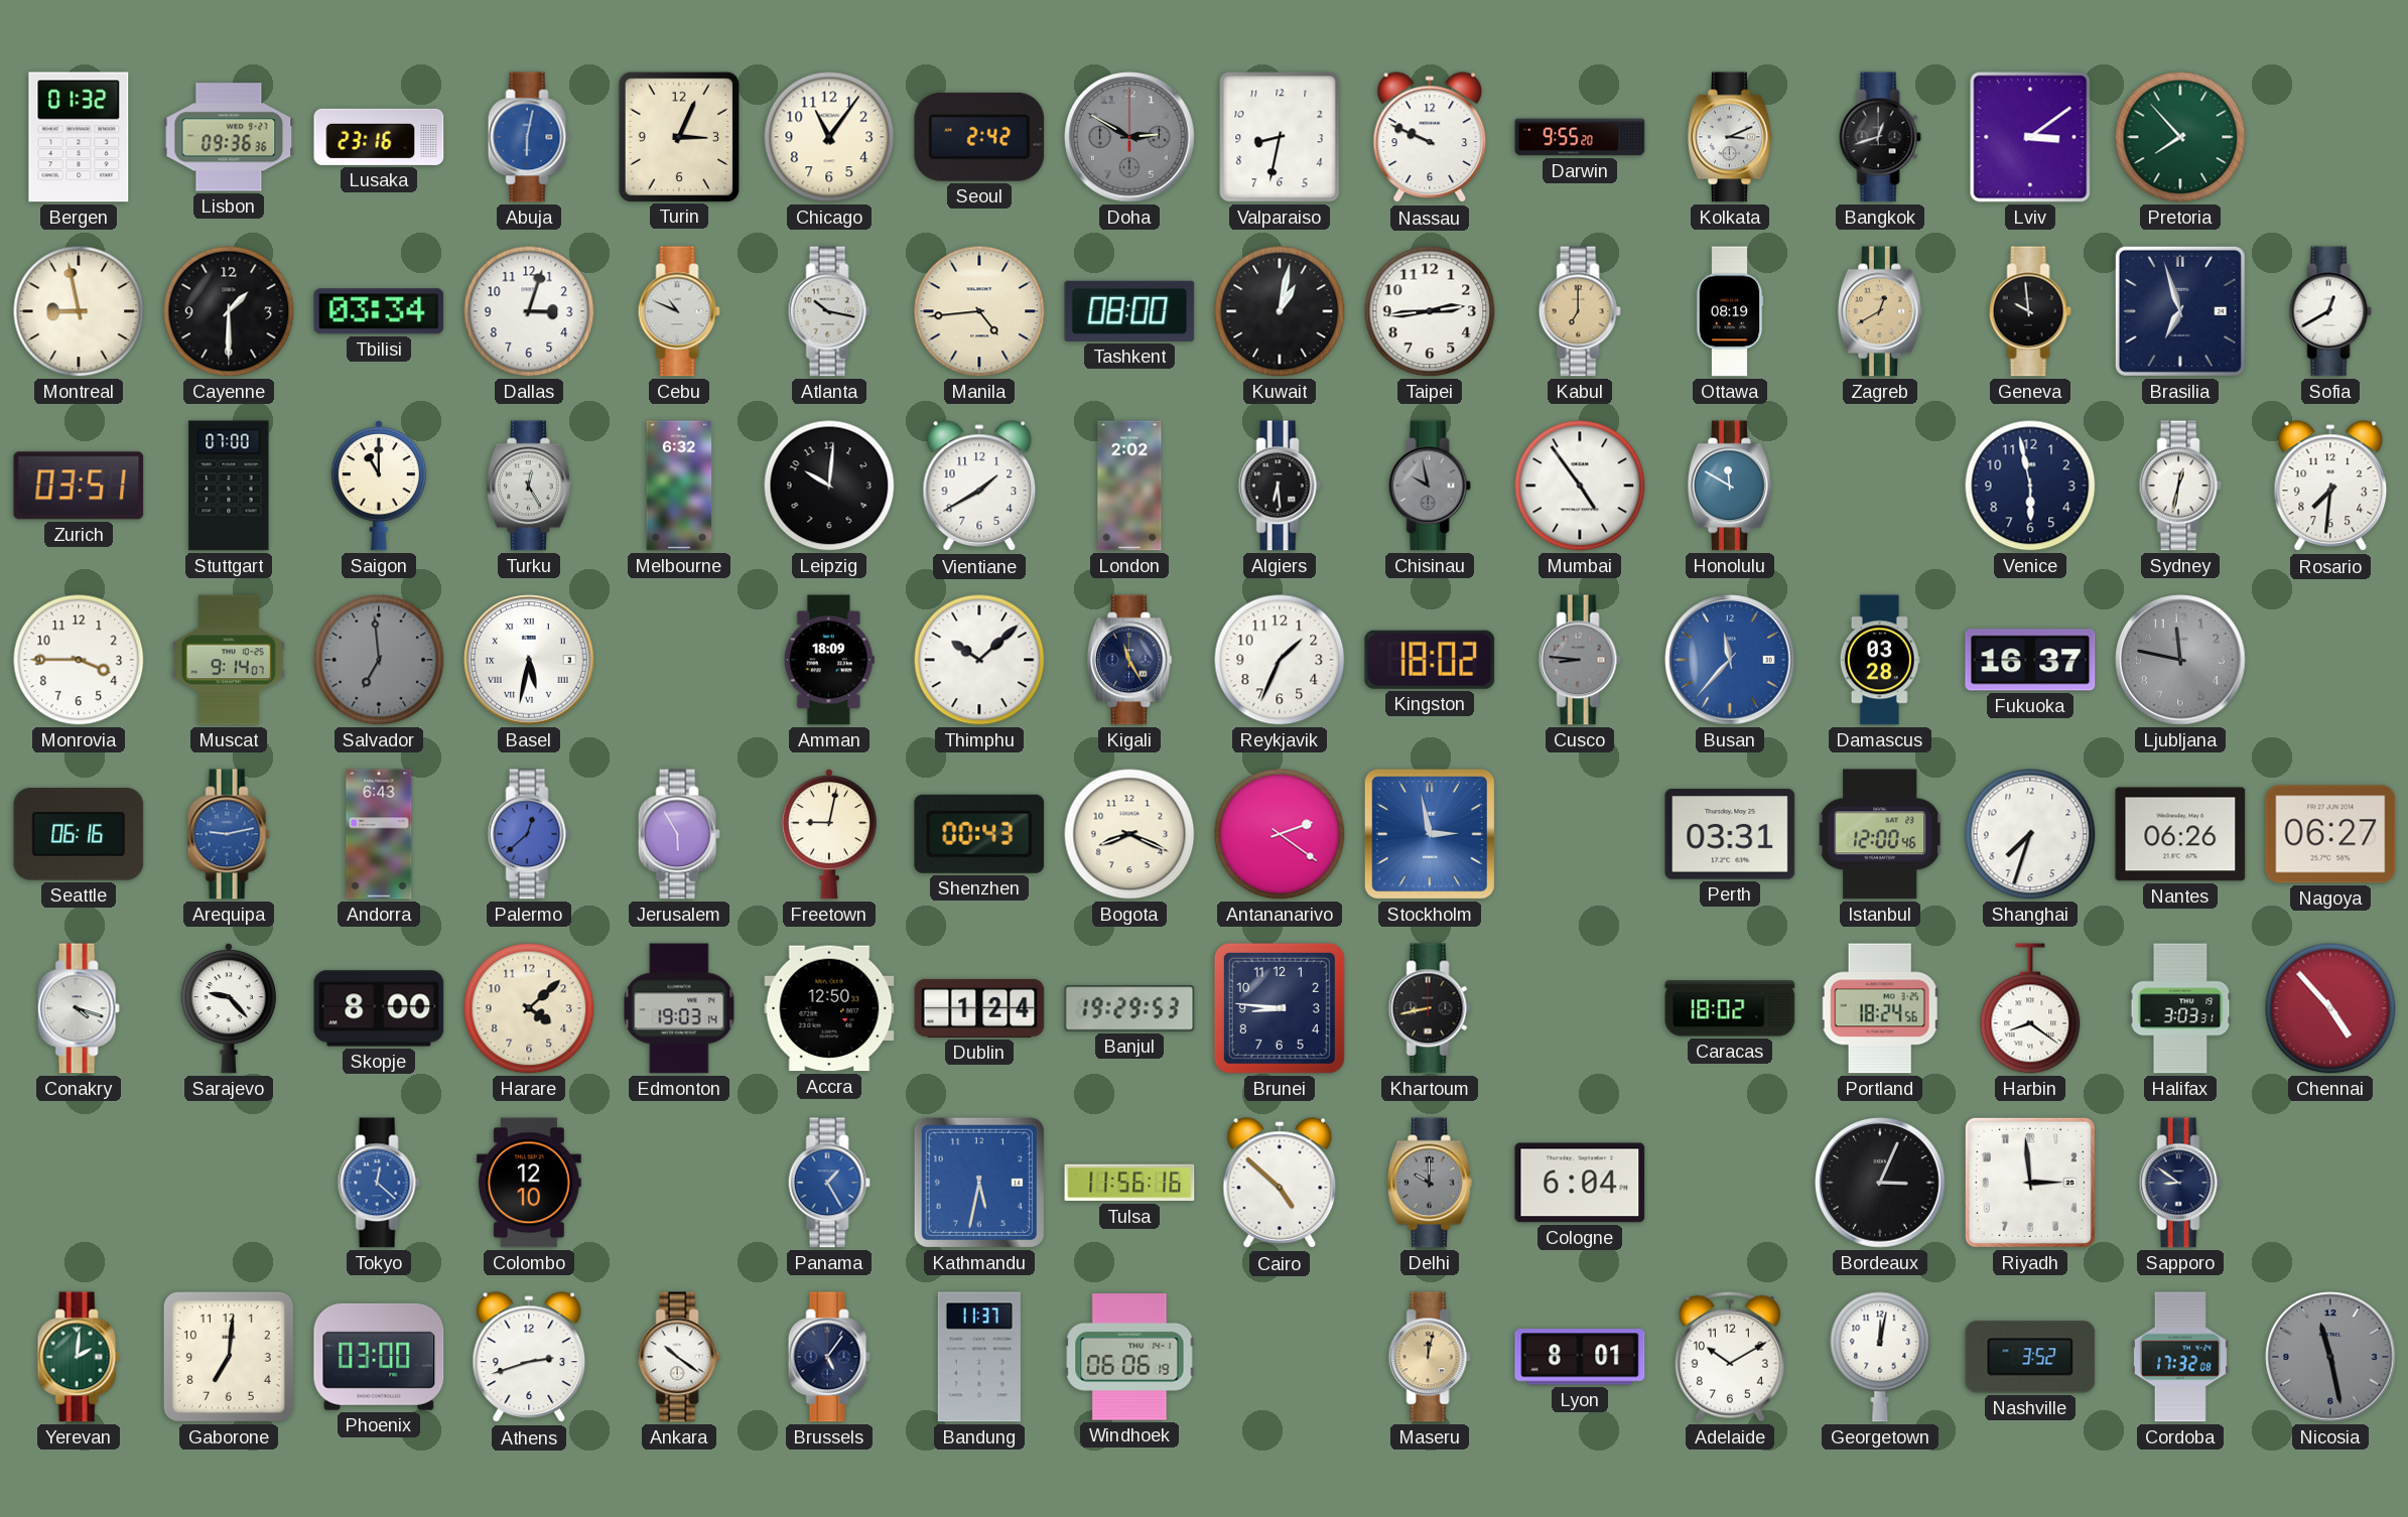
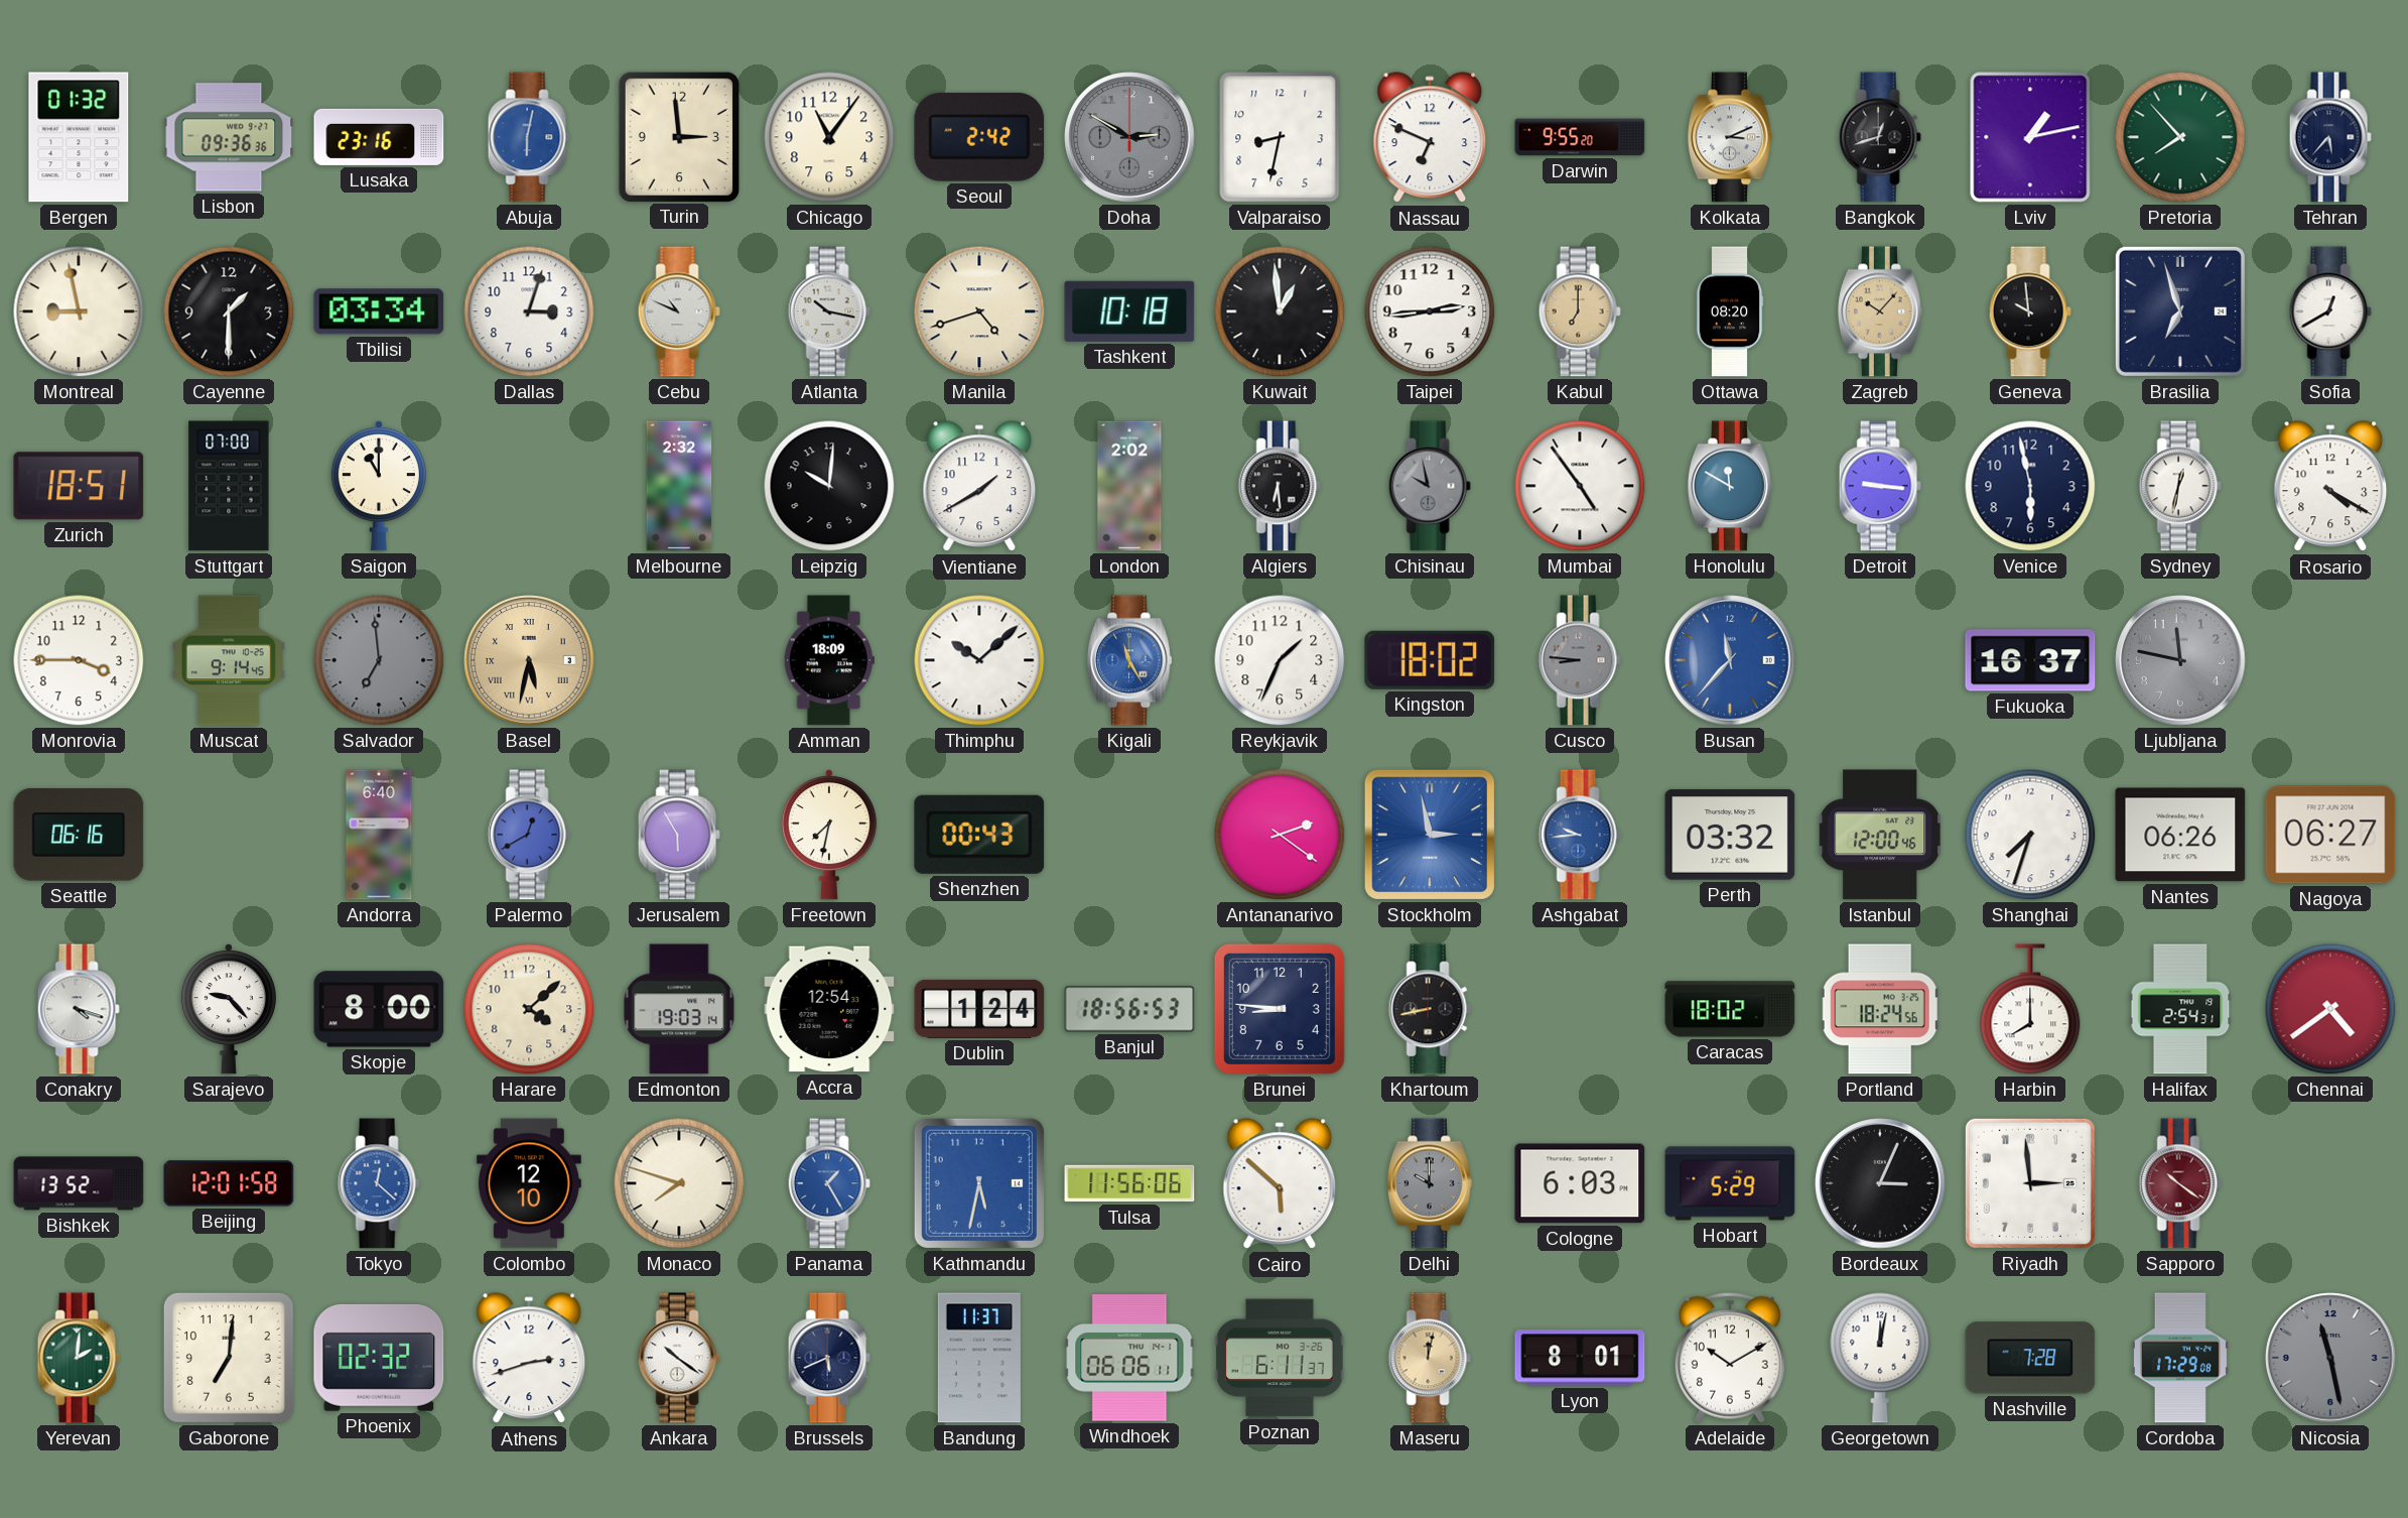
Turin: 3:04 -> 2:59
Nassau: 9:49 -> 6:49
Lviv: 3:09 -> 1:13
Tehran: none -> 5:37
Manila: 4:44 -> 4:42
Tashkent: 08:00 -> 10:18
Kuwait: 1:02 -> 12:59
Ottawa: 08:19 -> 08:20
Zagreb: 12:40 -> 10:07
Zurich: 03:51 -> 18:51
Turku: 12:25 -> none
Melbourne: 6:32 -> 2:32
Detroit: none -> 9:16
Rosario: 7:31 -> 4:20
Muscat: 9:14:07 -> 9:14:45
Basel dial: white -> champagne
Kigali dial: navy -> blue
Damascus: 03:28 -> none
Arequipa: 9:13 -> none
Andorra: 6:43 -> 6:40
Palermo: 12:38 -> 12:40
Freetown: 9:02 -> 7:32
Bogota: 8:19 -> none
Ashgabat: none -> 9:44
Perth: 03:31 -> 03:32
Accra: 12:50 -> 12:54
Banjul: 19:29 -> 18:56
Harbin: 8:21 -> 8:00
Halifax: 3:03 -> 2:54
Chennai: 4:53 -> 4:39
Bishkek: none -> 13:52
Beijing: none -> 12:01
Monaco: none -> 7:48
Tulsa: 11:56:16 -> 11:56:06
Cairo: 4:52 -> 5:52
Cologne: 6:04 -> 6:03
Hobart: none -> 5:29
Sapporo: 8:51 -> 10:21
Sapporo dial: navy -> burgundy
Phoenix: 03:00 -> 02:32
Brussels: 5:06 -> 5:41
Windhoek: 06:06:19 -> 06:06:11
Poznan: none -> 6:11
Nashville: 3:52 -> 7:28
Cordoba: 17:32 -> 17:29
